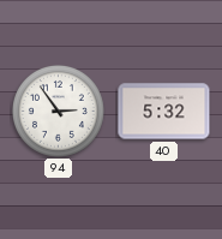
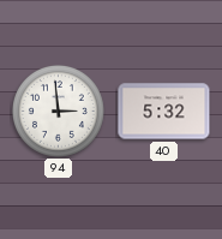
94: 2:54 -> 2:59
